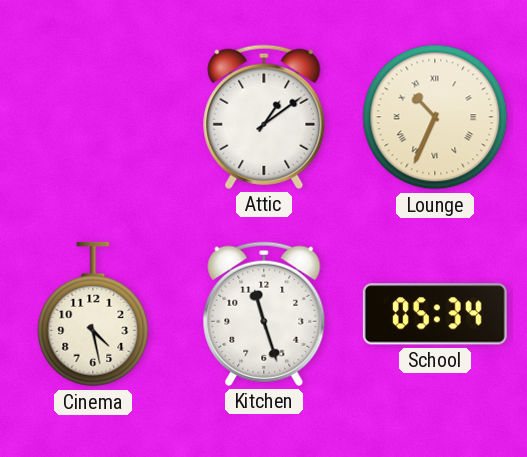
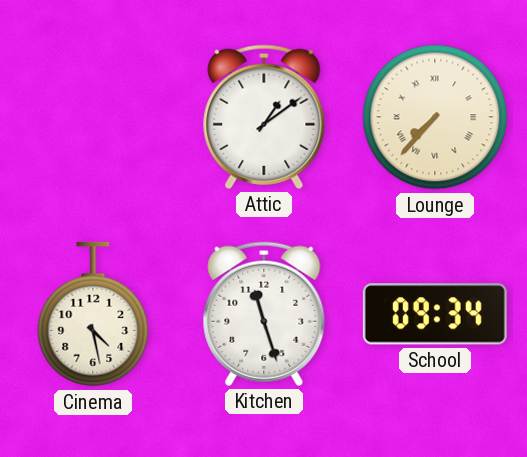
Lounge: 10:34 -> 7:37
School: 05:34 -> 09:34
